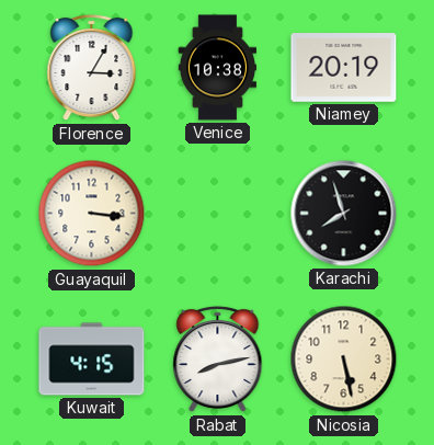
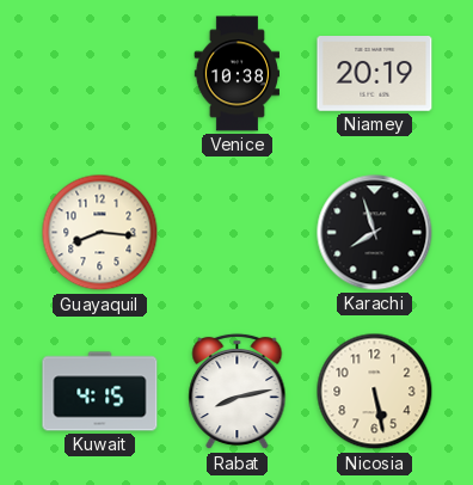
Florence: 3:05 -> none
Guayaquil: 3:16 -> 8:16
